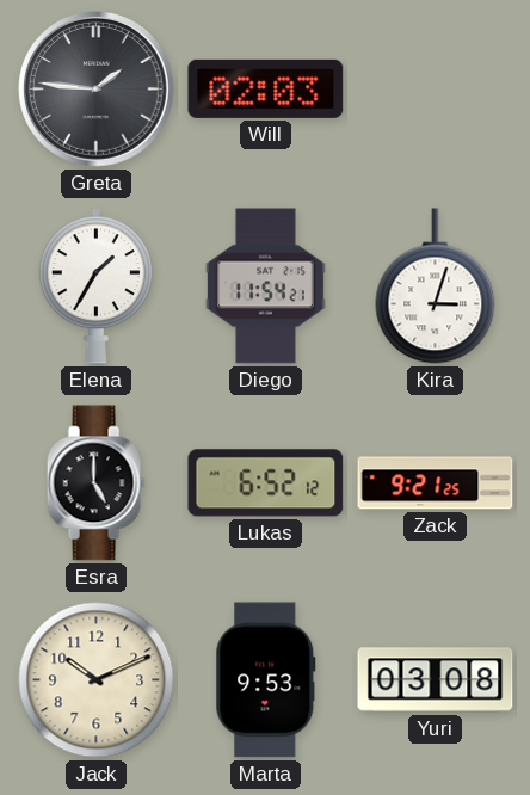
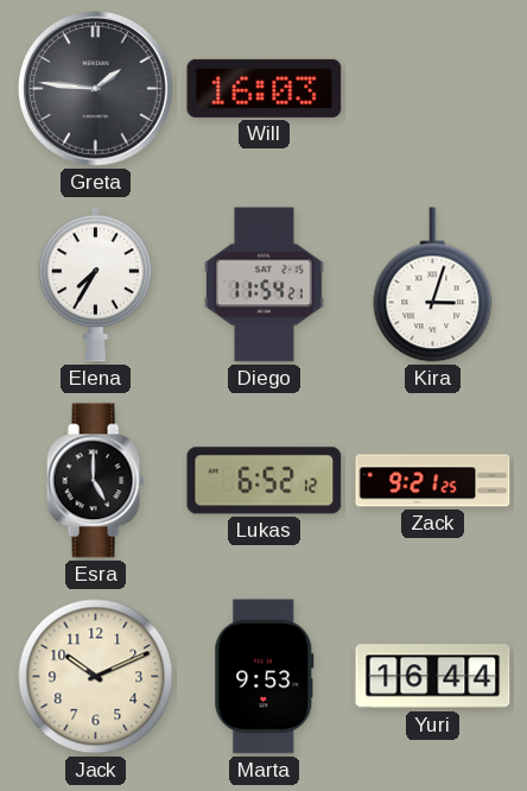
Will: 02:03 -> 16:03
Elena: 1:35 -> 7:35
Yuri: 03:08 -> 16:44
